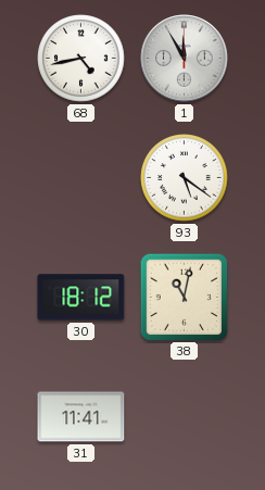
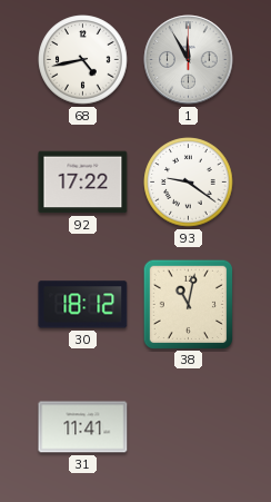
92: none -> 17:22
93: 5:21 -> 9:21
